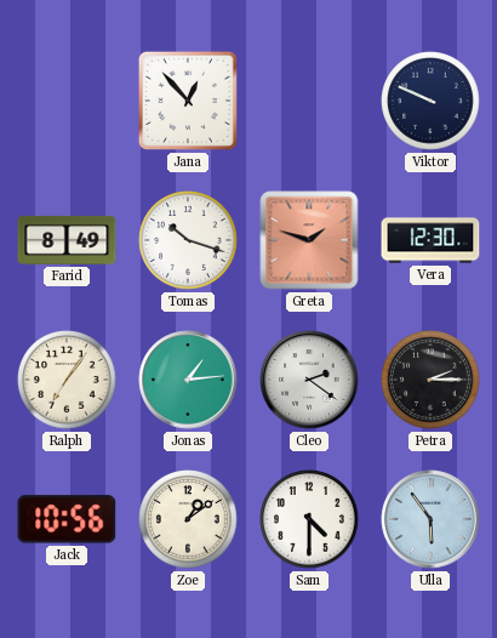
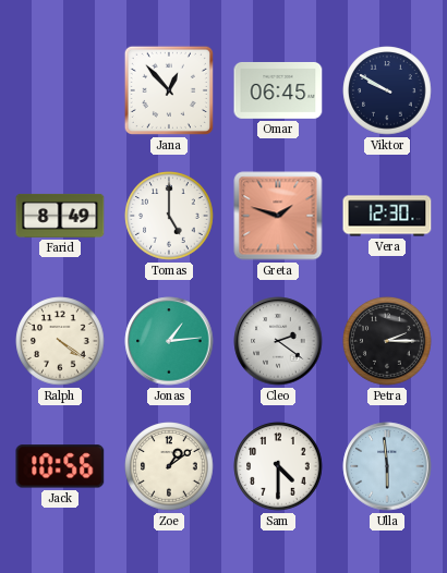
Omar: none -> 06:45
Viktor: 9:49 -> 9:50
Tomas: 10:18 -> 5:00
Ralph: 7:06 -> 4:21
Ulla: 5:54 -> 5:59
